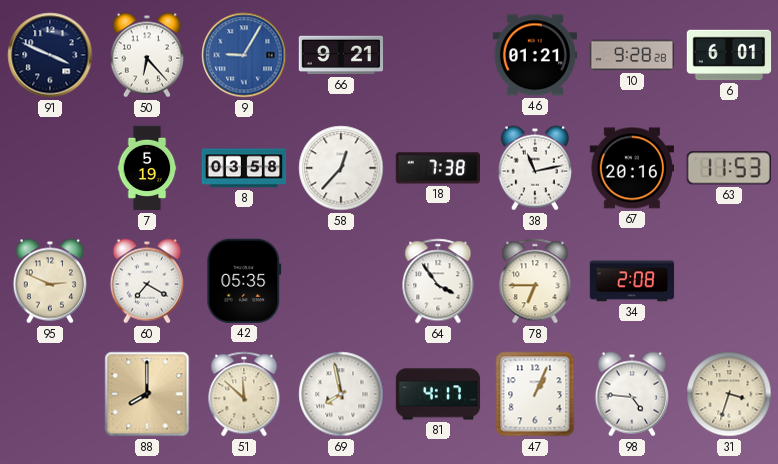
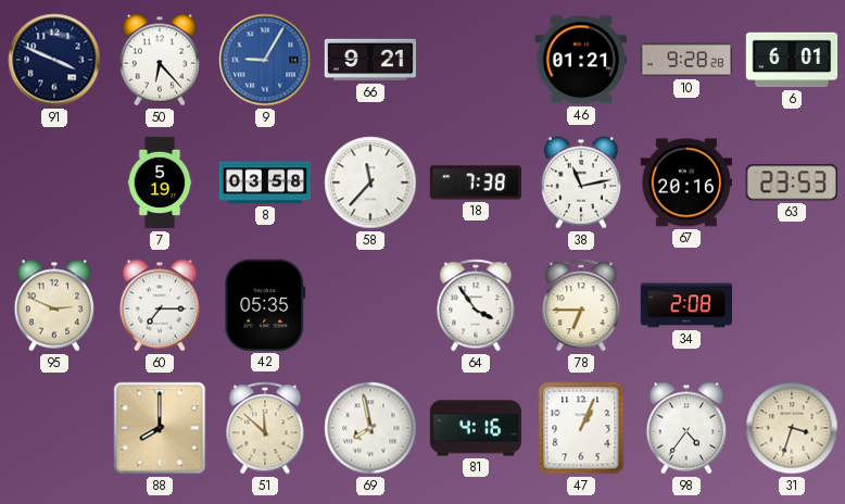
58: 12:37 -> 11:37
63: 11:53 -> 23:53
60: 7:20 -> 7:15
81: 4:17 -> 4:16
98: 4:46 -> 4:36
